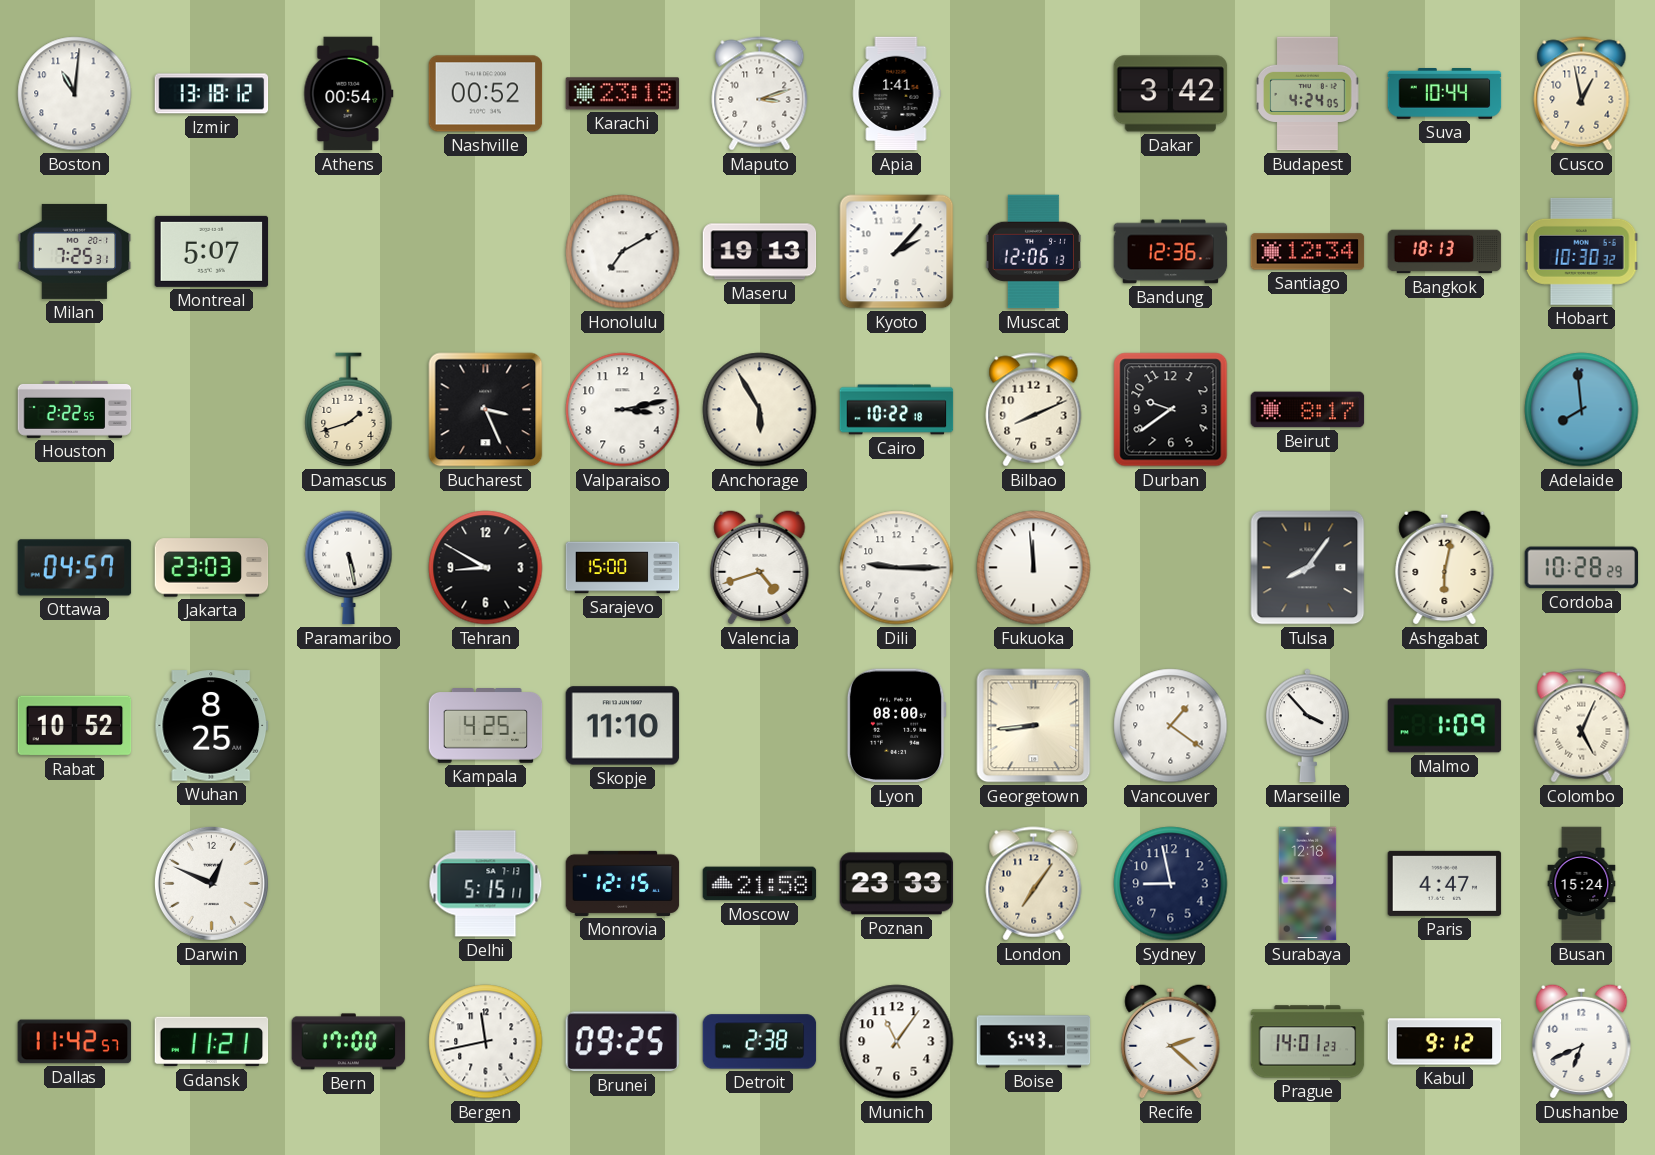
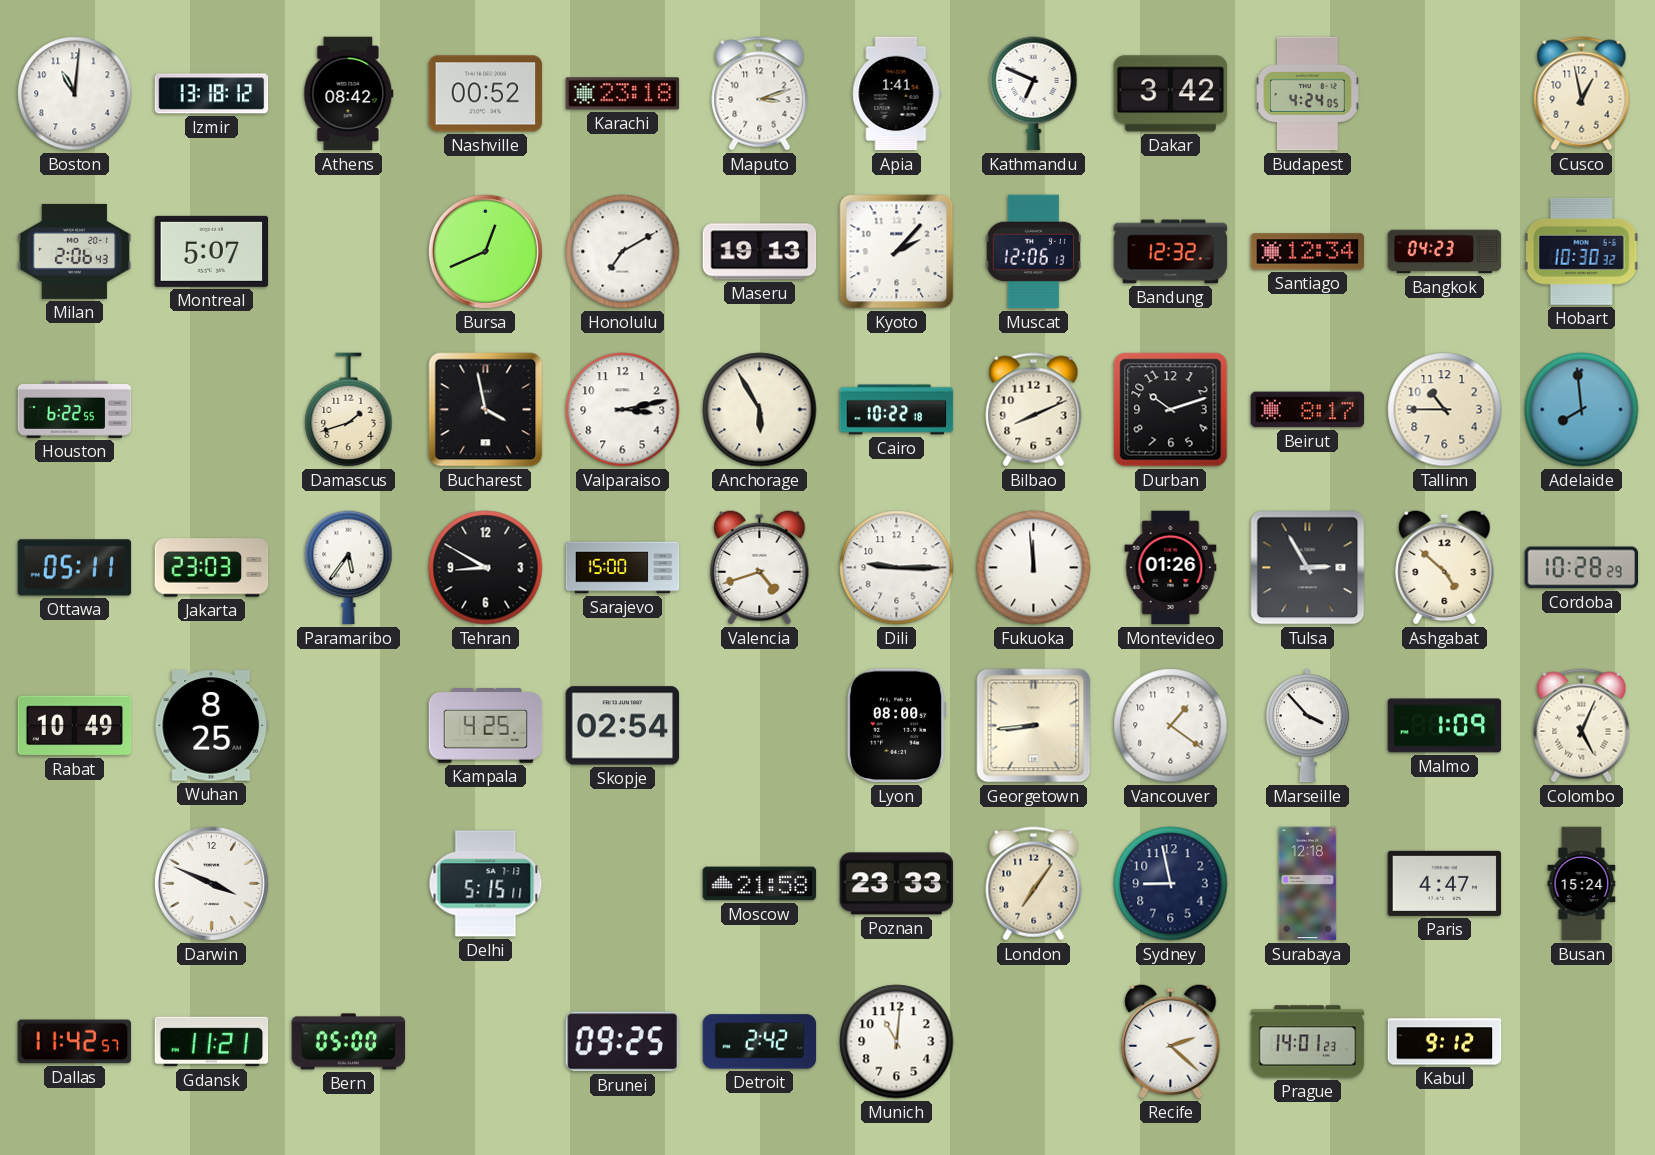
Athens: 00:54 -> 08:42
Kathmandu: none -> 6:49
Suva: 10:44 -> none
Milan: 7:25 -> 2:06
Bursa: none -> 12:41
Bandung: 12:36 -> 12:32
Bangkok: 18:13 -> 04:23
Houston: 2:22 -> 6:22
Bucharest: 3:26 -> 3:58
Durban: 9:39 -> 10:12
Tallinn: none -> 10:45
Ottawa: 04:57 -> 05:11
Paramaribo: 5:28 -> 5:36
Montevideo: none -> 01:26
Tulsa: 8:06 -> 2:55
Ashgabat: 6:02 -> 4:52
Rabat: 10:52 -> 10:49
Skopje: 11:10 -> 02:54
Darwin: 12:49 -> 3:49
Monrovia: 12:15 -> none
Bern: 17:00 -> 05:00
Bergen: 11:43 -> none
Detroit: 2:38 -> 2:42
Munich: 11:06 -> 11:01
Boise: 5:43 -> none
Dushanbe: 6:41 -> none
